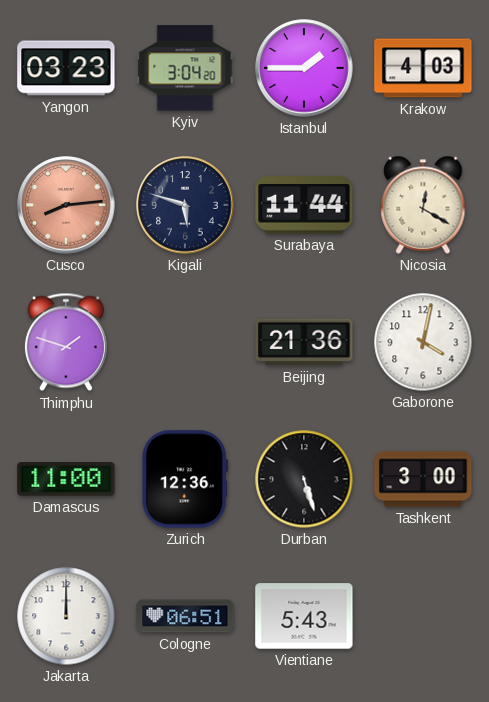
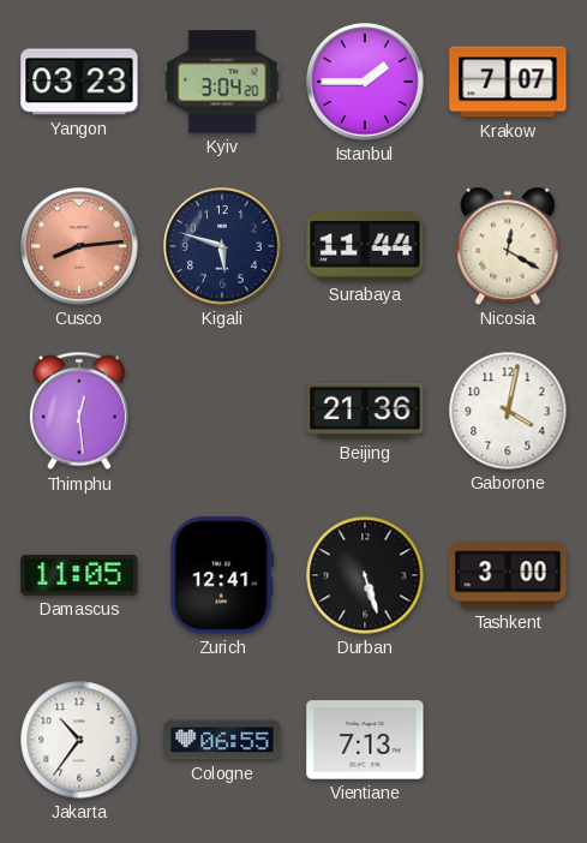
Krakow: 4:03 -> 7:07
Thimphu: 1:48 -> 12:29
Damascus: 11:00 -> 11:05
Zurich: 12:36 -> 12:41
Jakarta: 12:00 -> 10:36
Cologne: 06:51 -> 06:55
Vientiane: 5:43 -> 7:13
